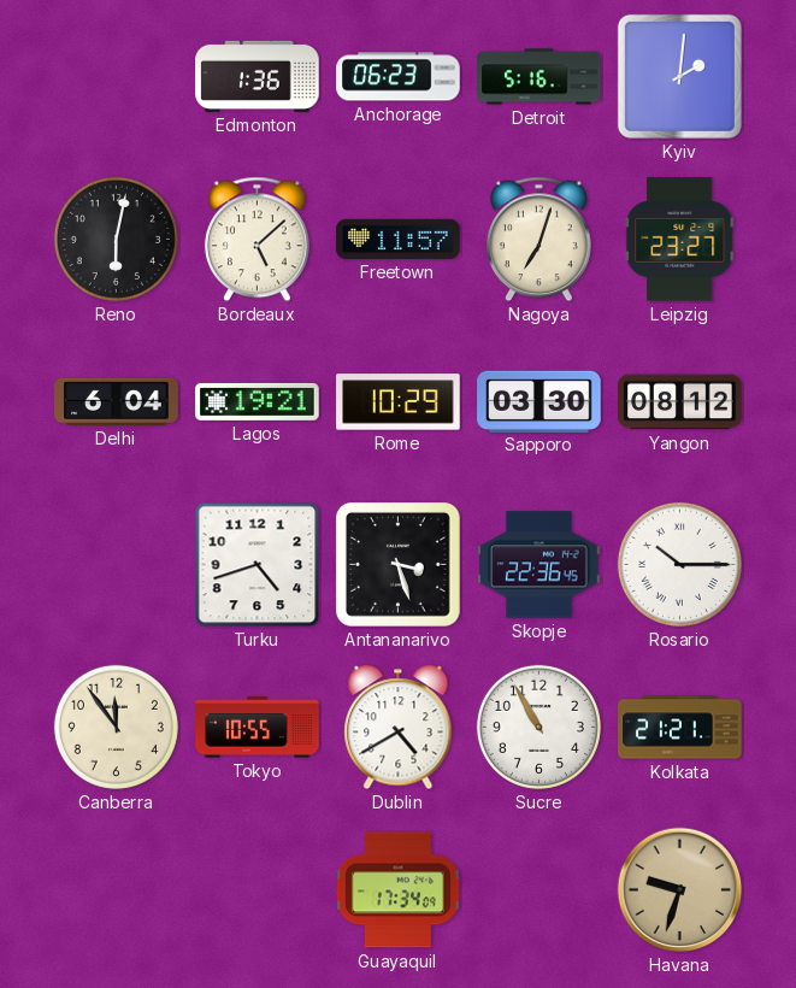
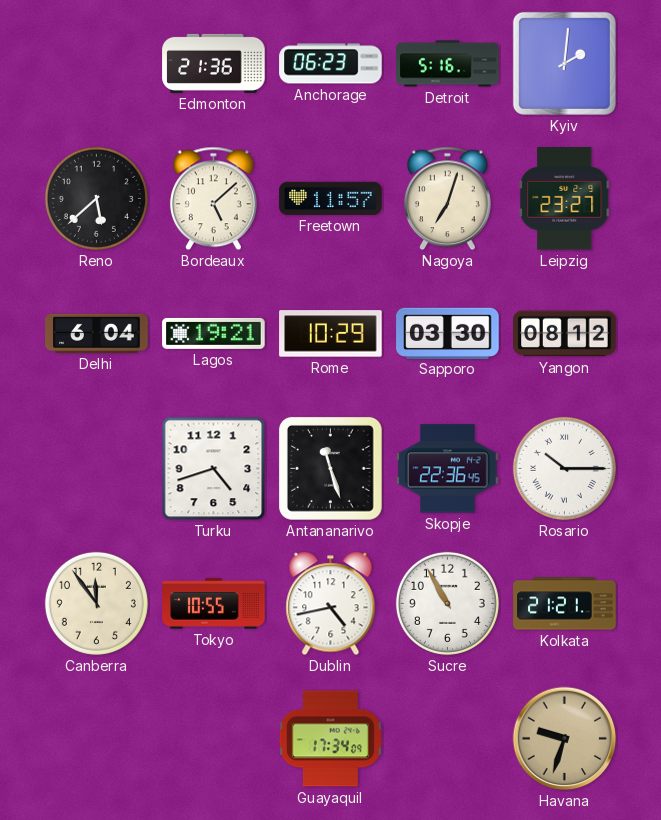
Edmonton: 1:36 -> 21:36
Reno: 6:02 -> 5:38
Antananarivo: 3:27 -> 11:27
Dublin: 4:40 -> 4:43
